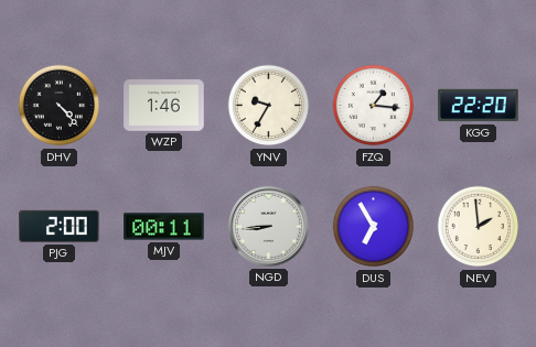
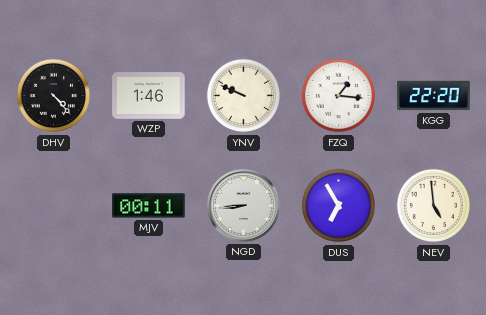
YNV: 9:35 -> 9:49
PJG: 2:00 -> none
NEV: 1:59 -> 4:59
